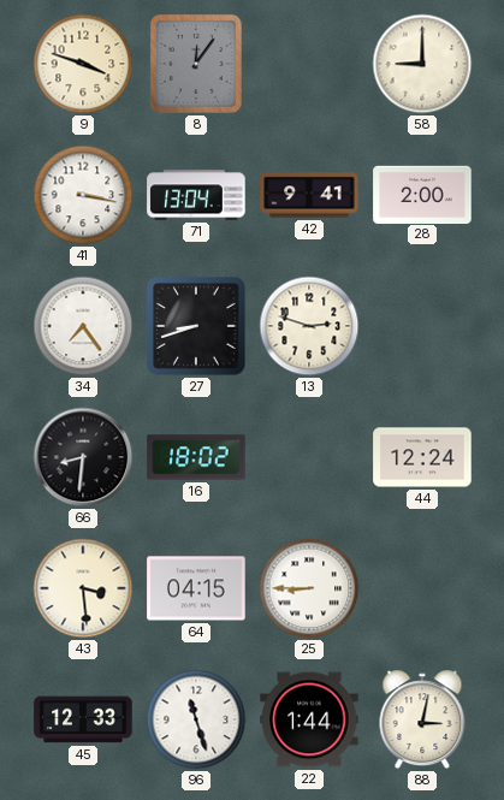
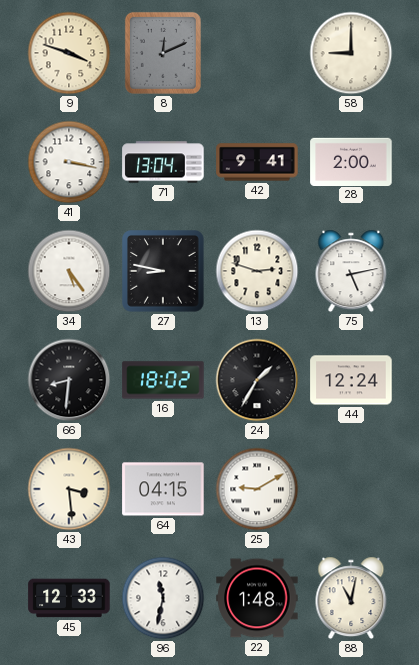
8: 12:06 -> 12:11
34: 7:24 -> 5:24
27: 8:42 -> 8:47
75: none -> 5:13
24: none -> 1:35
25: 8:45 -> 9:10
96: 11:27 -> 11:32
22: 1:44 -> 1:48
88: 3:02 -> 11:02
